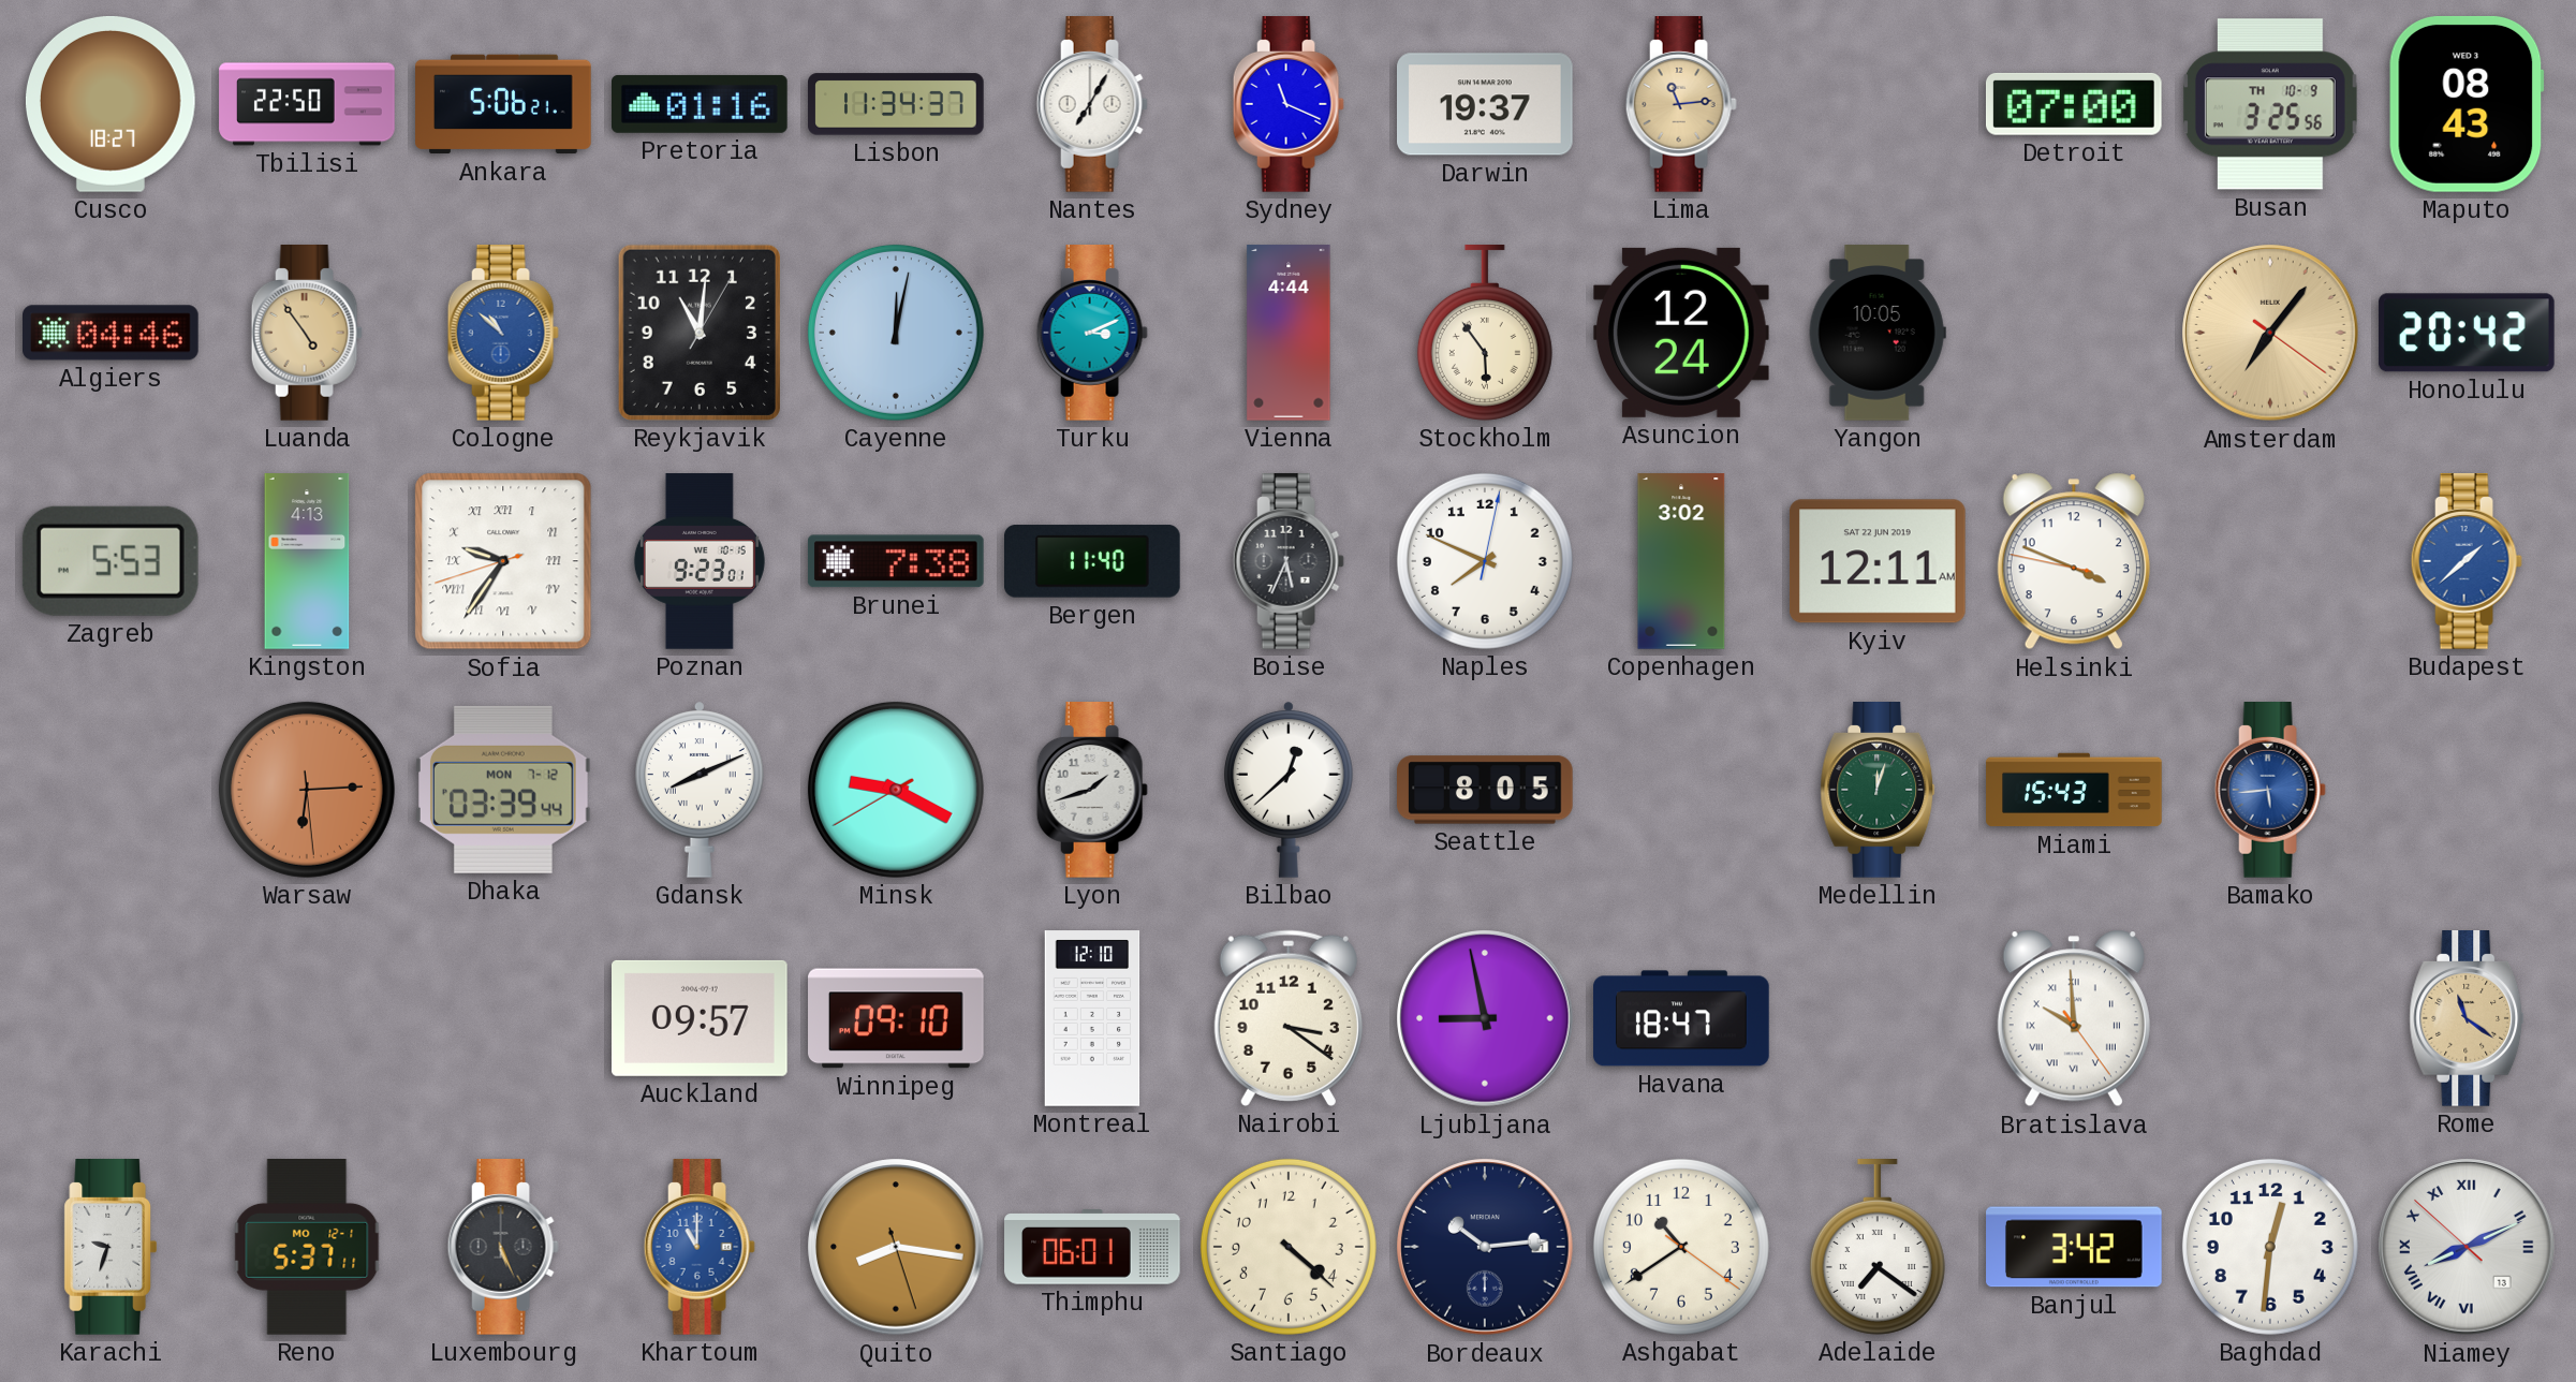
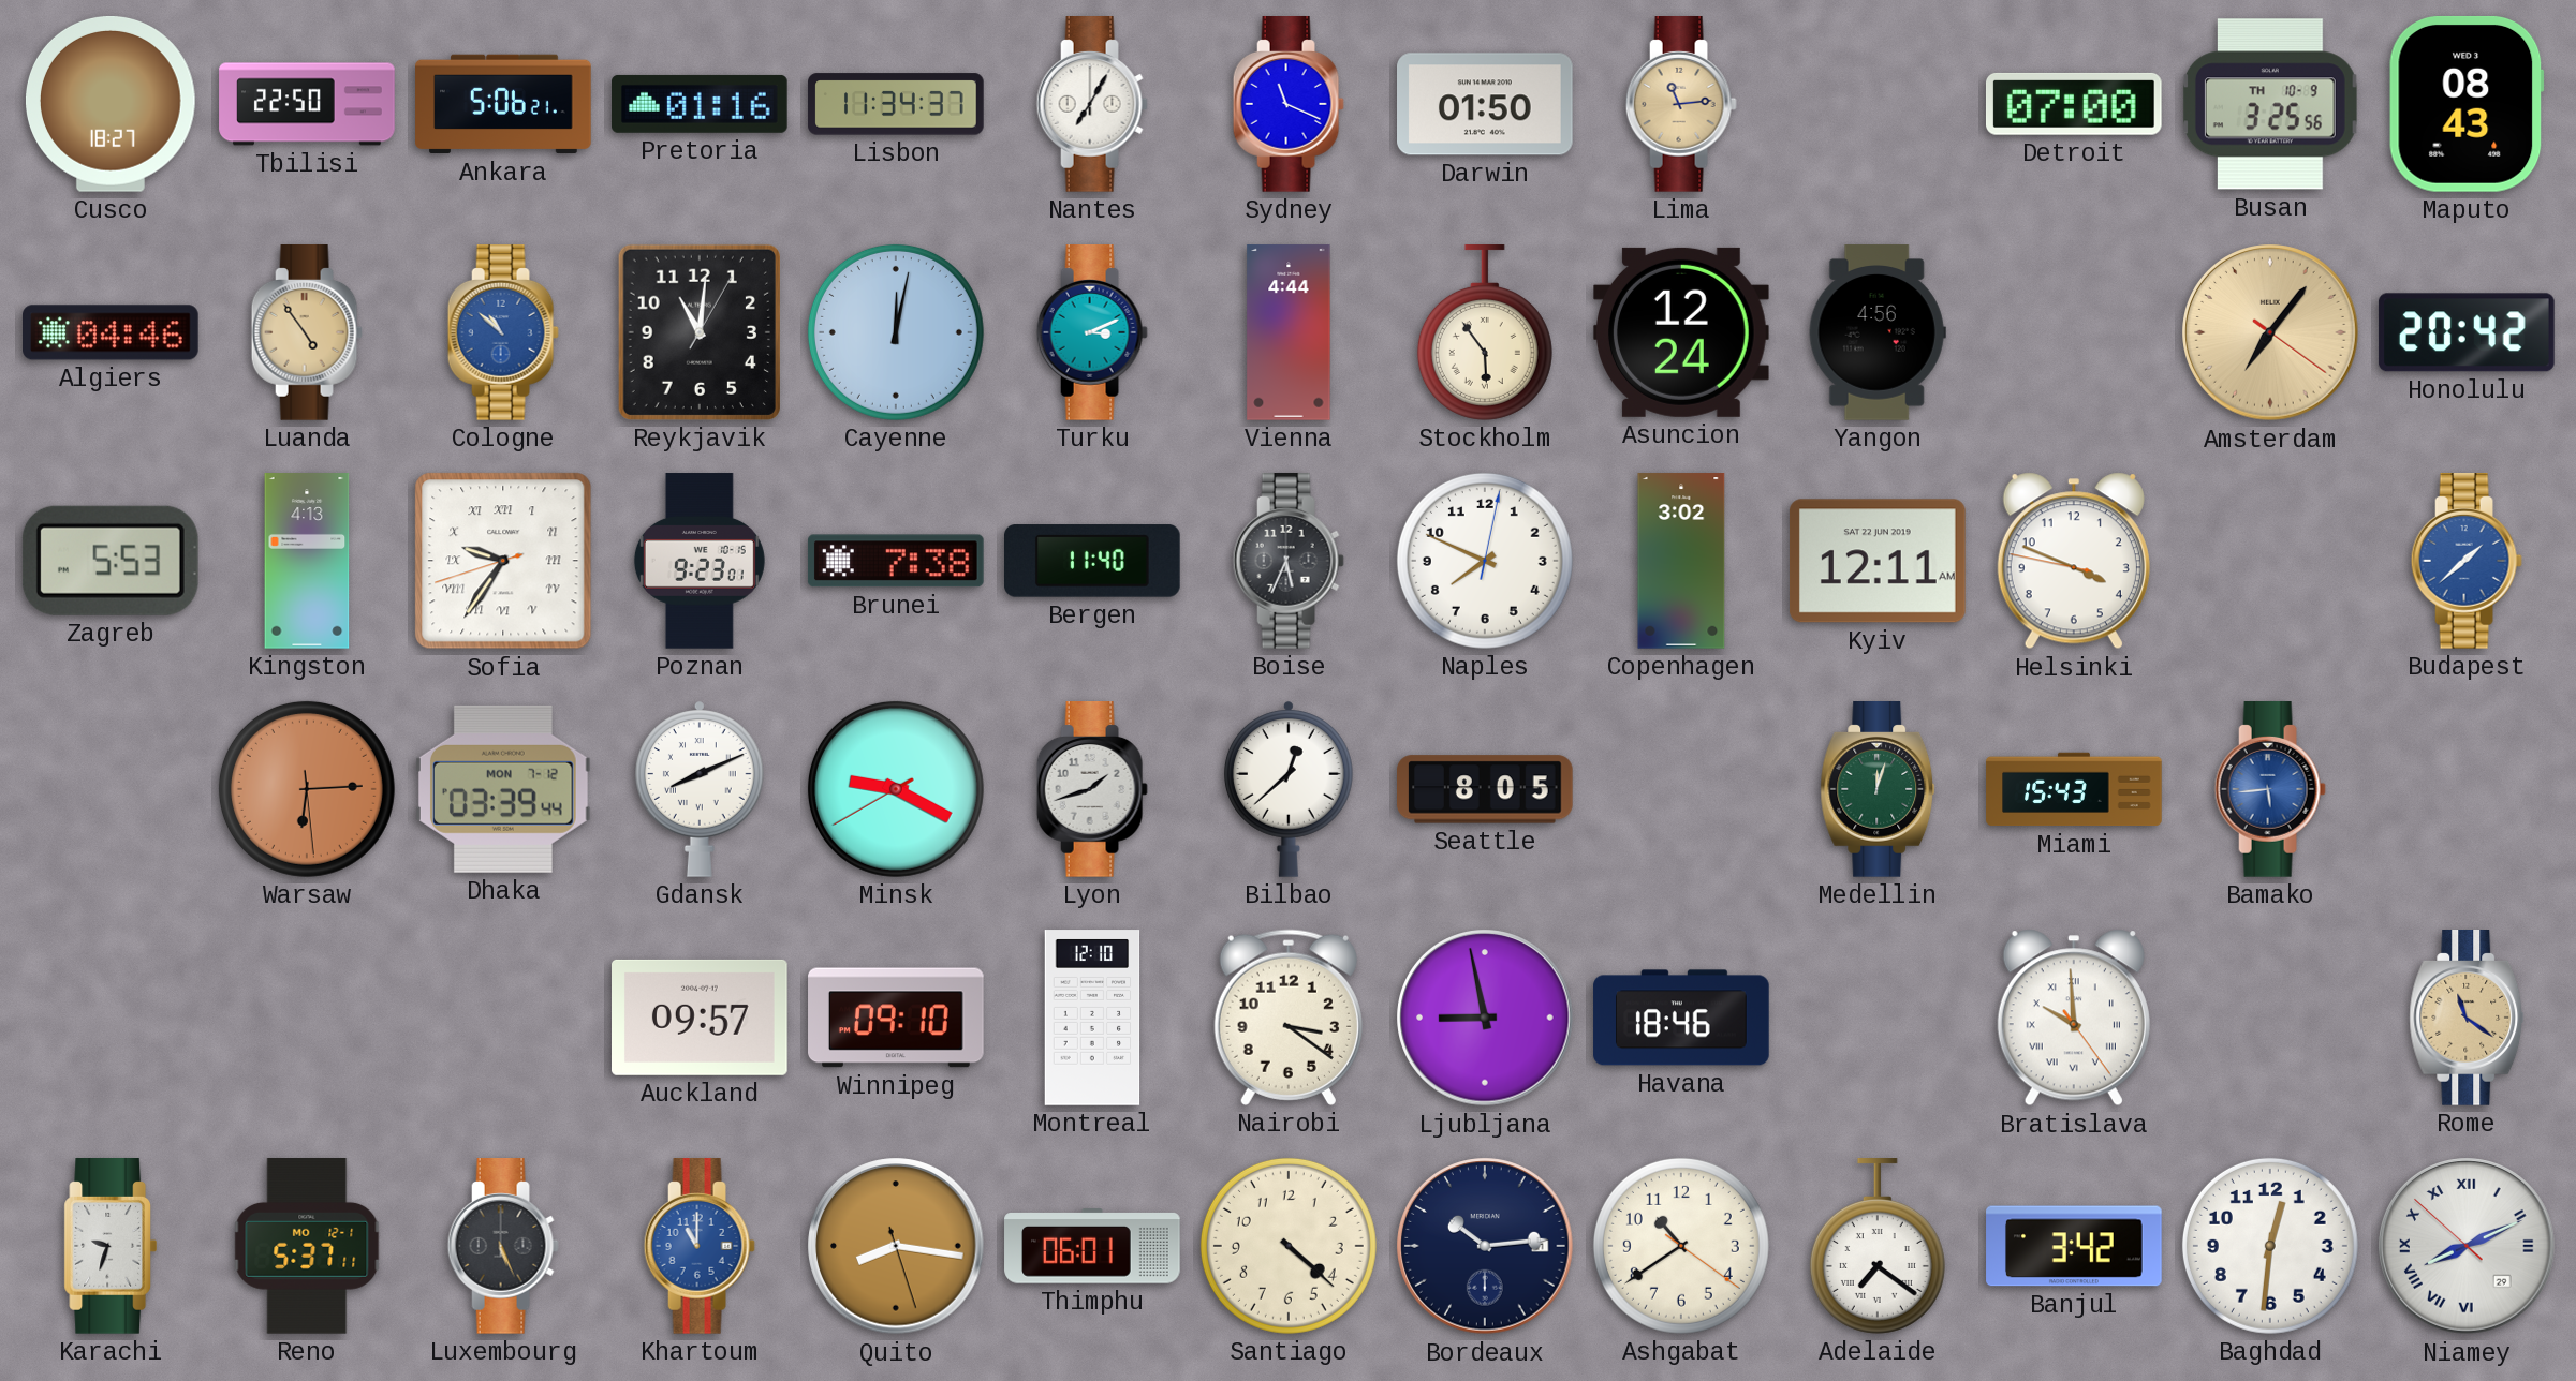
Darwin: 19:37 -> 01:50
Yangon: 10:05 -> 4:56
Havana: 18:47 -> 18:46
Niamey date: 13 -> 29
